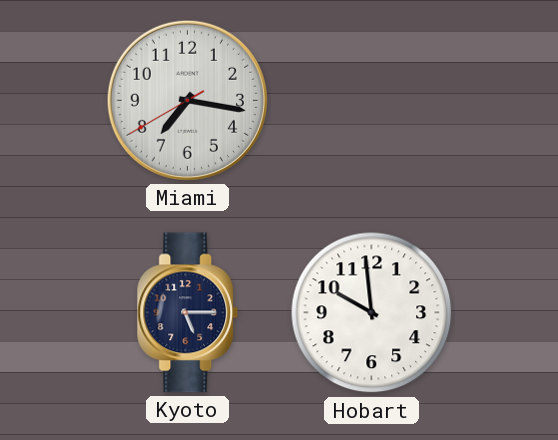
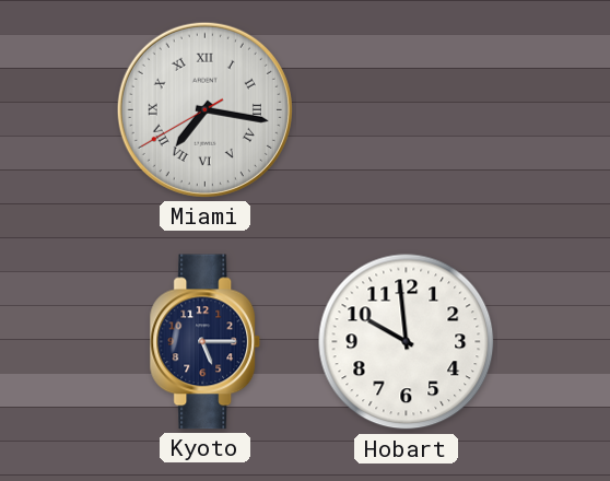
Miami numerals: Arabic -> Roman
